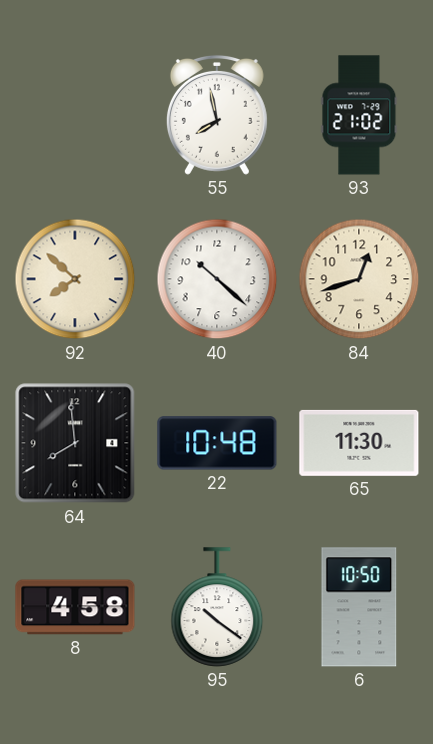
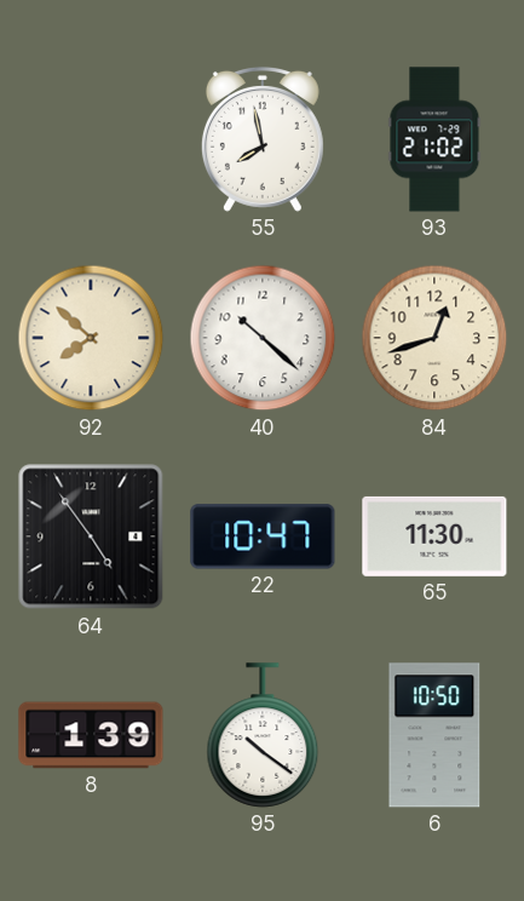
64: 7:59 -> 4:54
22: 10:48 -> 10:47
8: 4:58 -> 1:39
